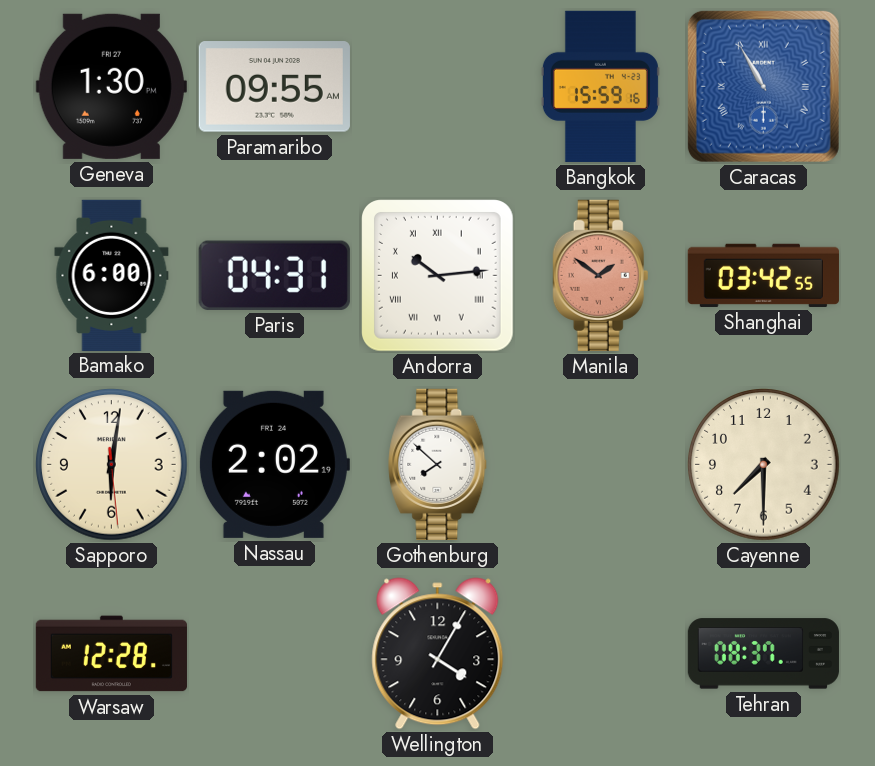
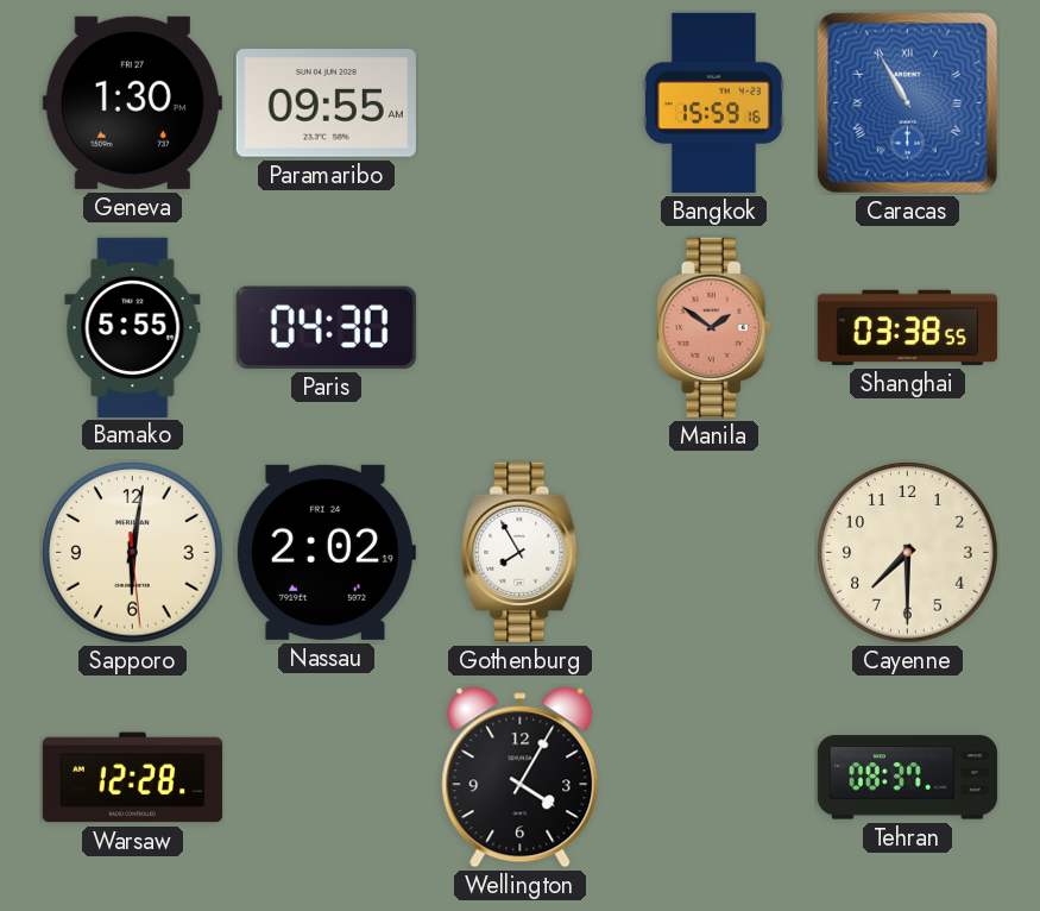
Bamako: 6:00 -> 5:55
Paris: 04:31 -> 04:30
Andorra: 10:14 -> none
Shanghai: 03:42 -> 03:38
Gothenburg: 7:52 -> 7:55
